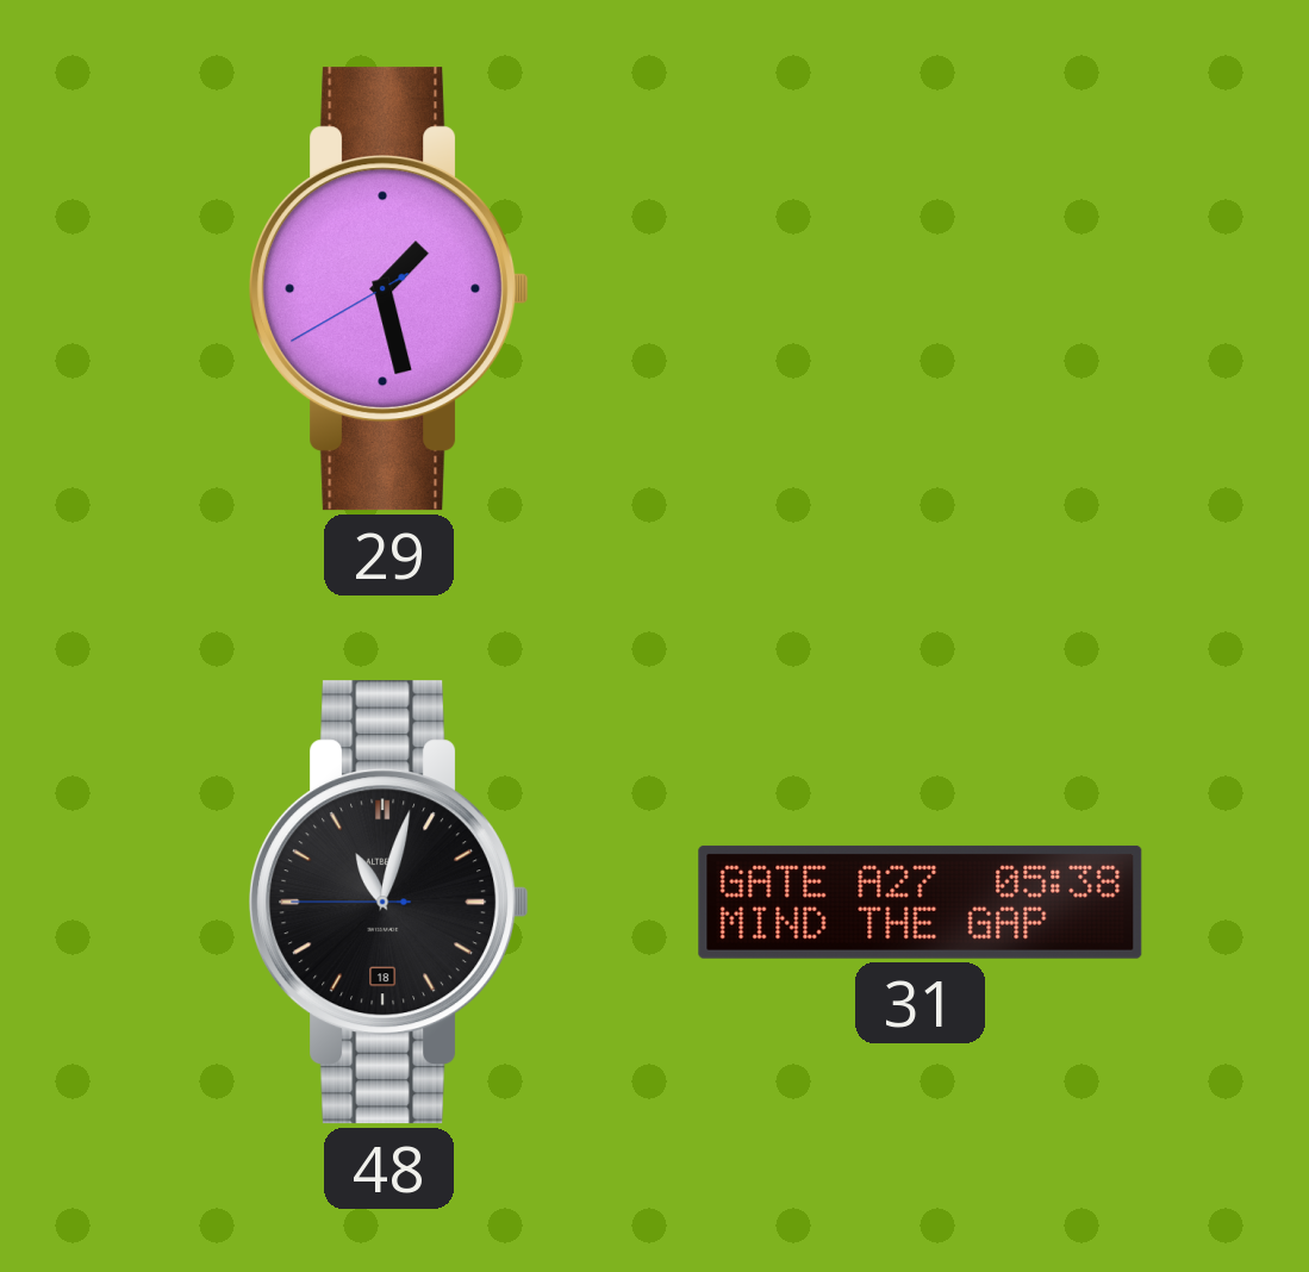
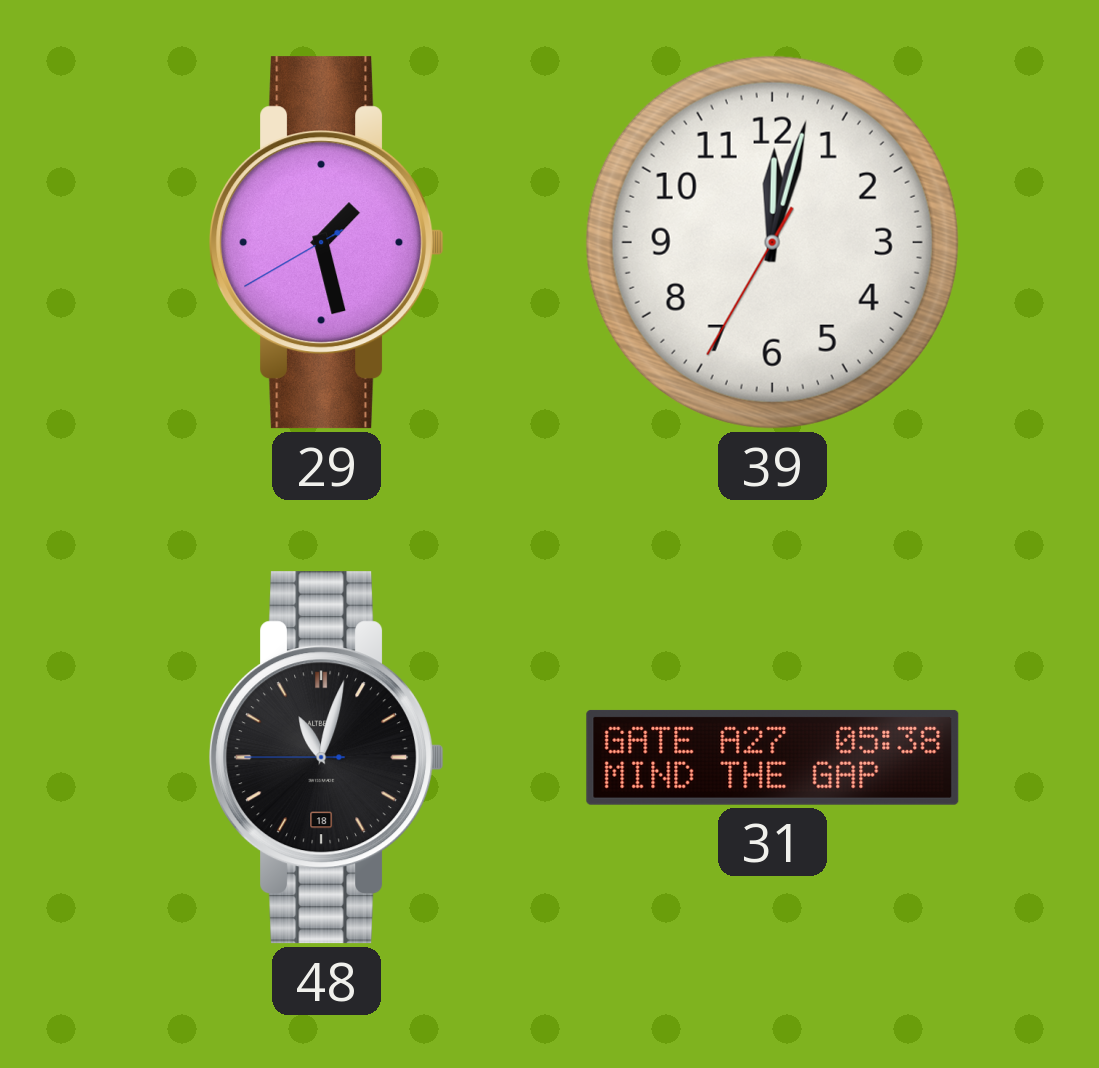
39: none -> 12:02
